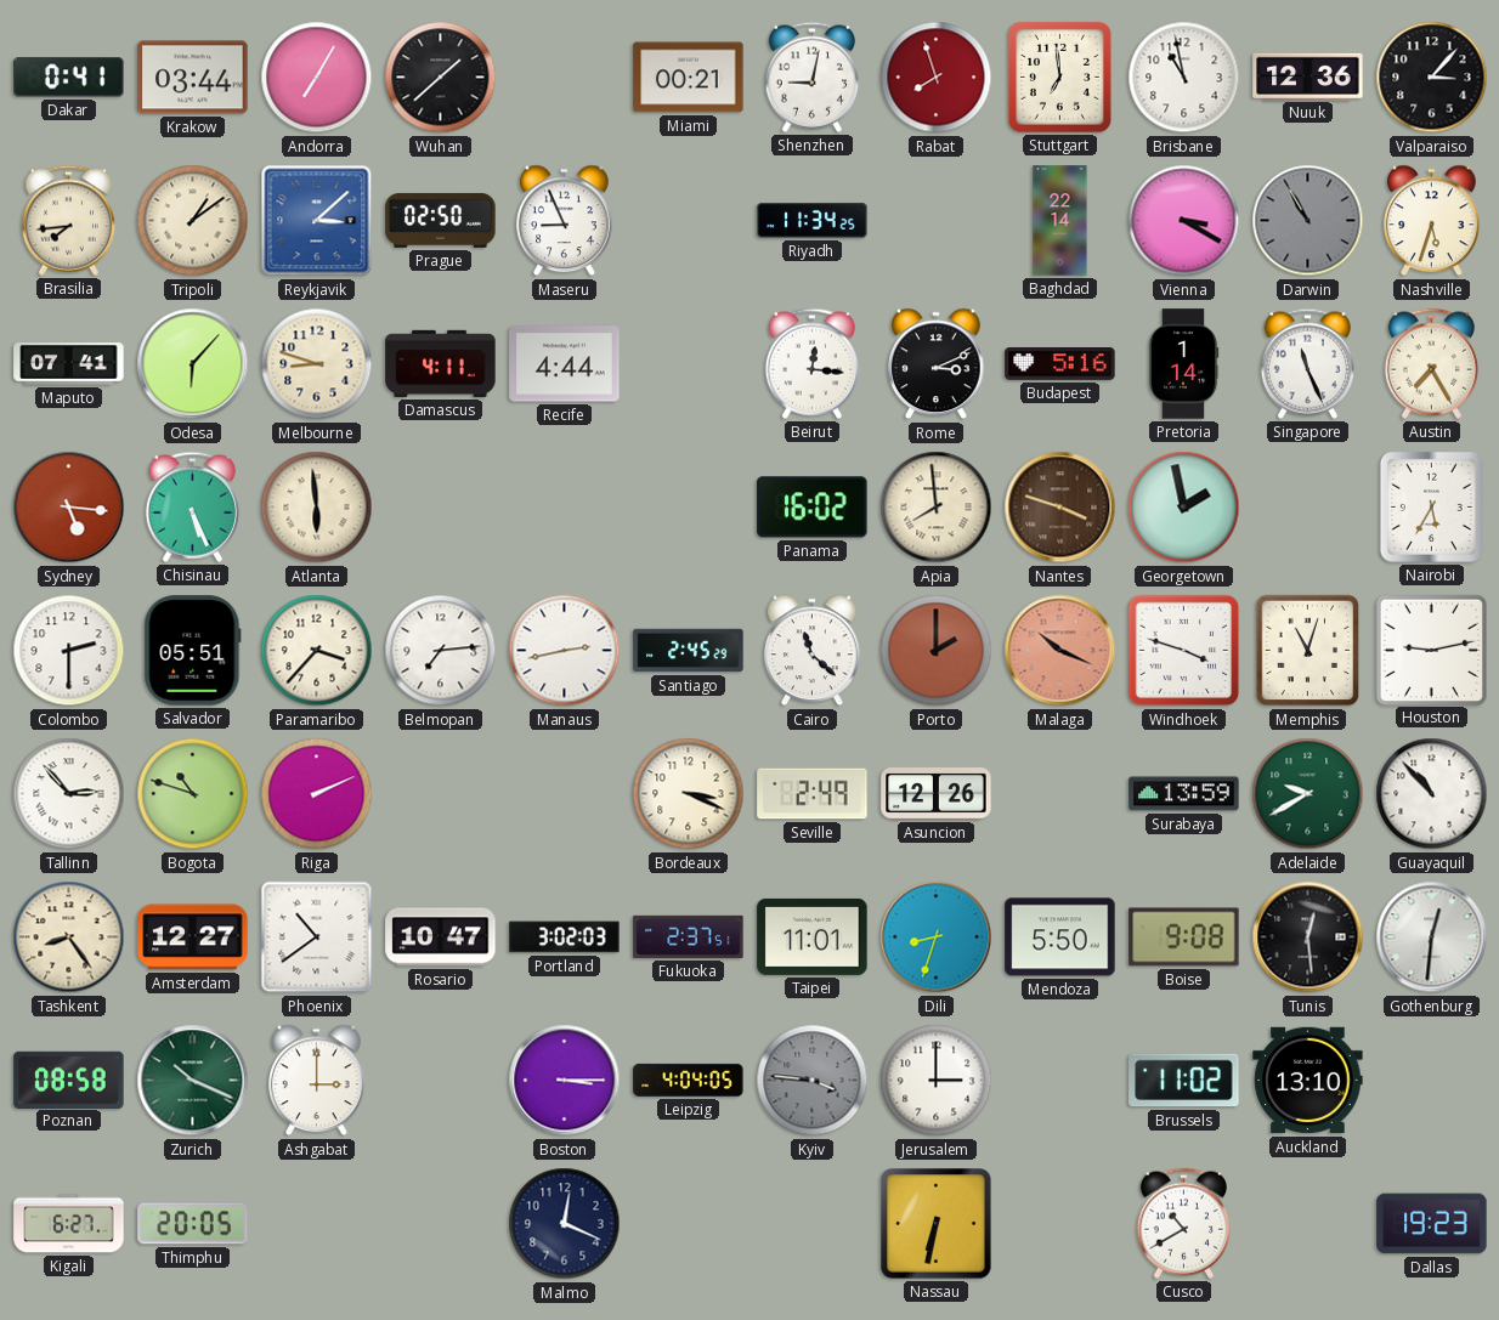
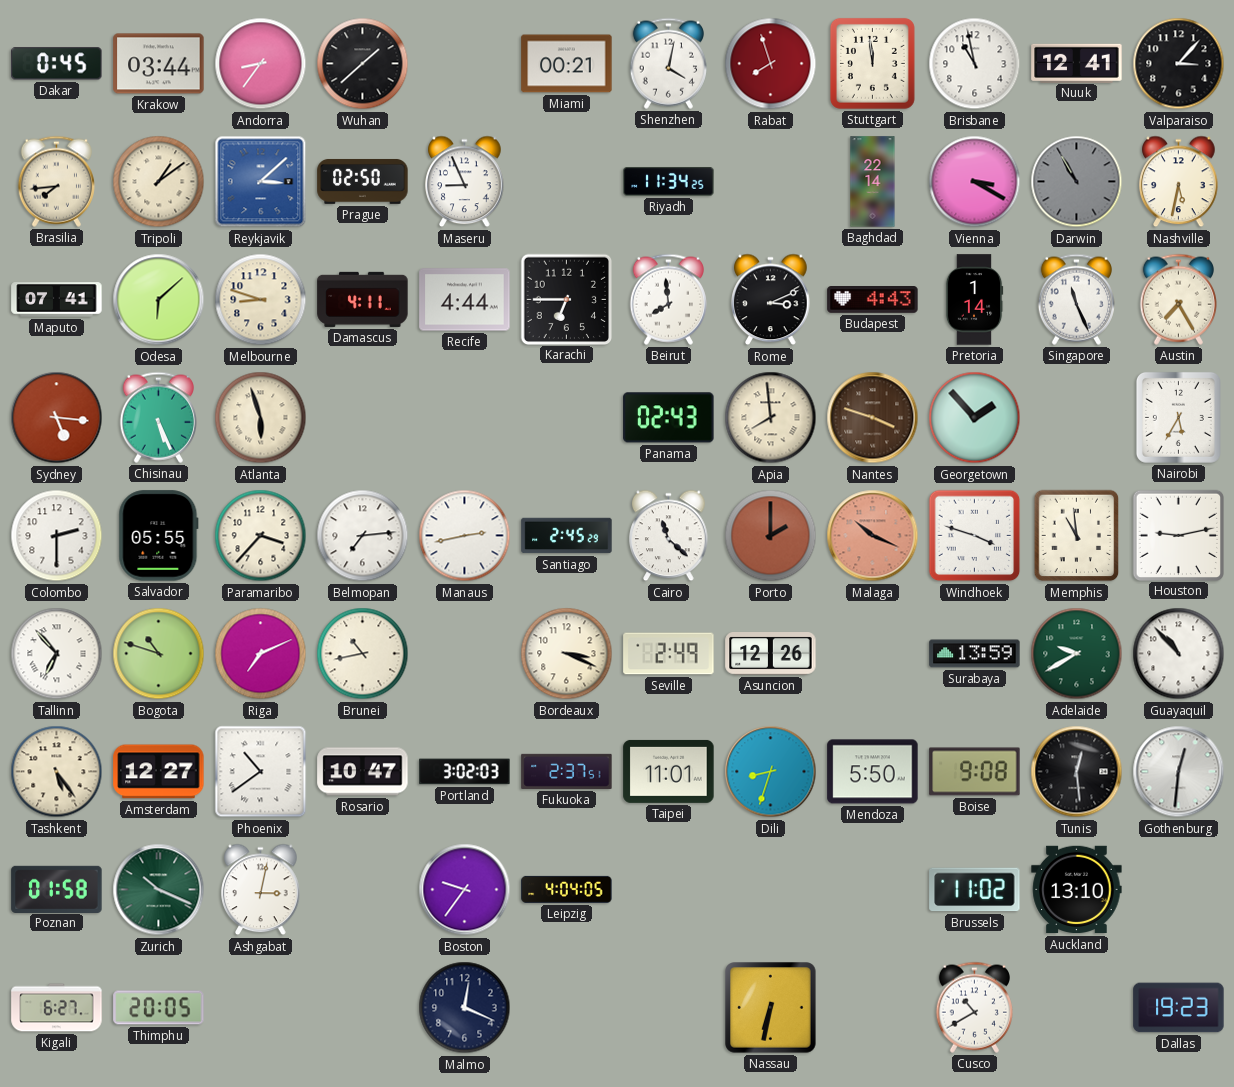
Dakar: 0:41 -> 0:45
Andorra: 7:05 -> 8:36
Shenzhen: 9:02 -> 4:02
Stuttgart: 6:59 -> 11:59
Nuuk: 12:36 -> 12:41
Nashville: 5:33 -> 5:32
Odesa: 6:07 -> 6:08
Karachi: none -> 6:45
Beirut: 12:16 -> 7:59
Budapest: 5:16 -> 4:43
Atlanta: 5:59 -> 5:57
Panama: 16:02 -> 02:43
Georgetown: 1:58 -> 1:53
Salvador: 05:51 -> 05:55
Memphis: 11:03 -> 10:59
Tallinn: 2:53 -> 6:53
Riga: 2:11 -> 7:11
Brunei: none -> 10:43
Tashkent: 8:24 -> 5:24
Poznan: 08:58 -> 01:58
Ashgabat: 3:00 -> 3:02
Boston: 3:15 -> 9:36
Kyiv: 3:46 -> none
Jerusalem: 3:00 -> none
